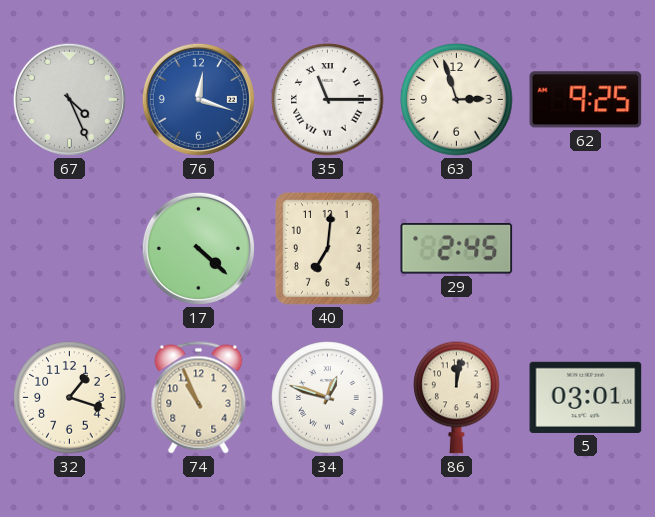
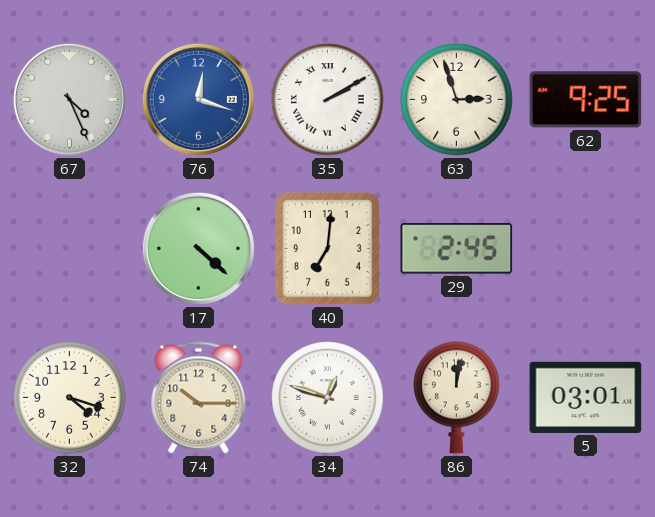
35: 11:15 -> 2:10
32: 1:18 -> 4:18
74: 10:56 -> 10:15
